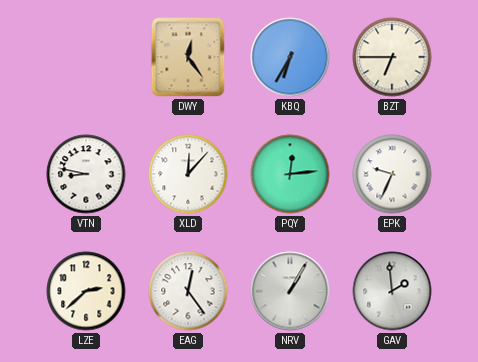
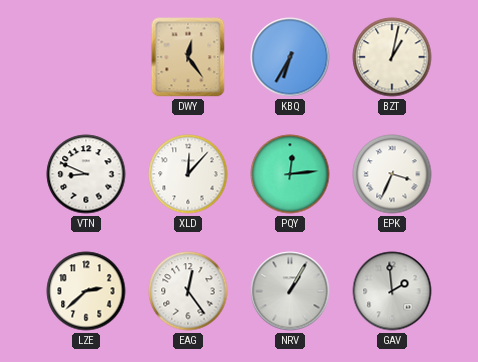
BZT: 6:45 -> 1:02
VTN: 8:47 -> 8:49
EPK: 9:34 -> 3:34
